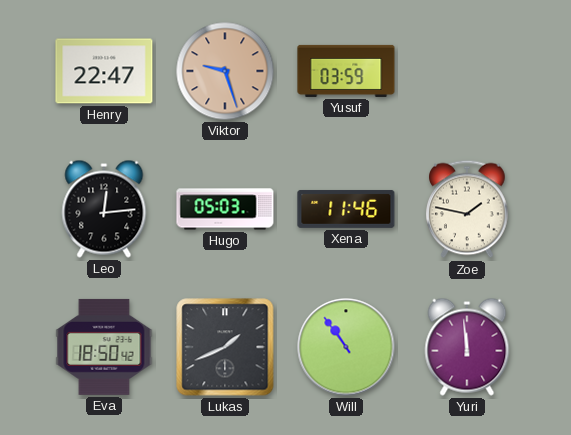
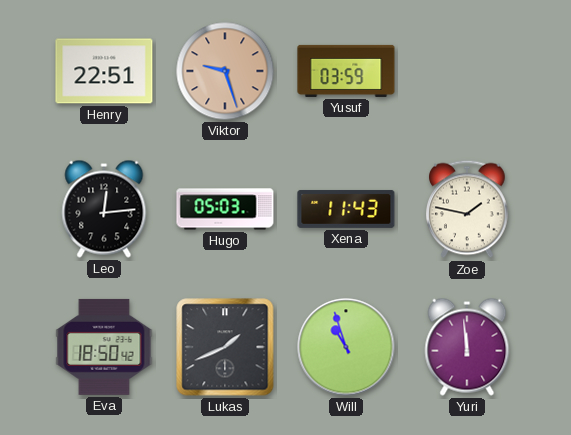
Henry: 22:47 -> 22:51
Xena: 11:46 -> 11:43
Will: 10:54 -> 10:57
